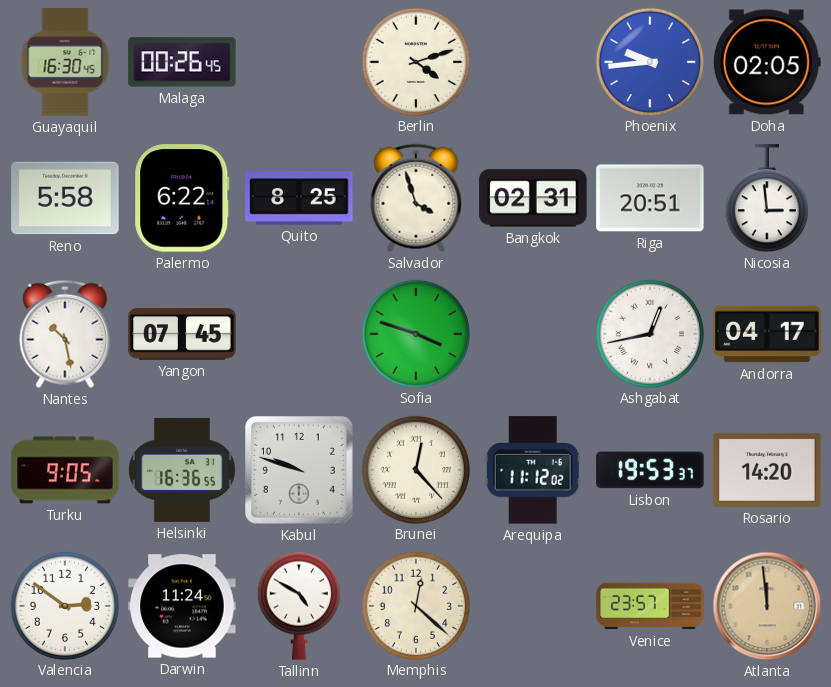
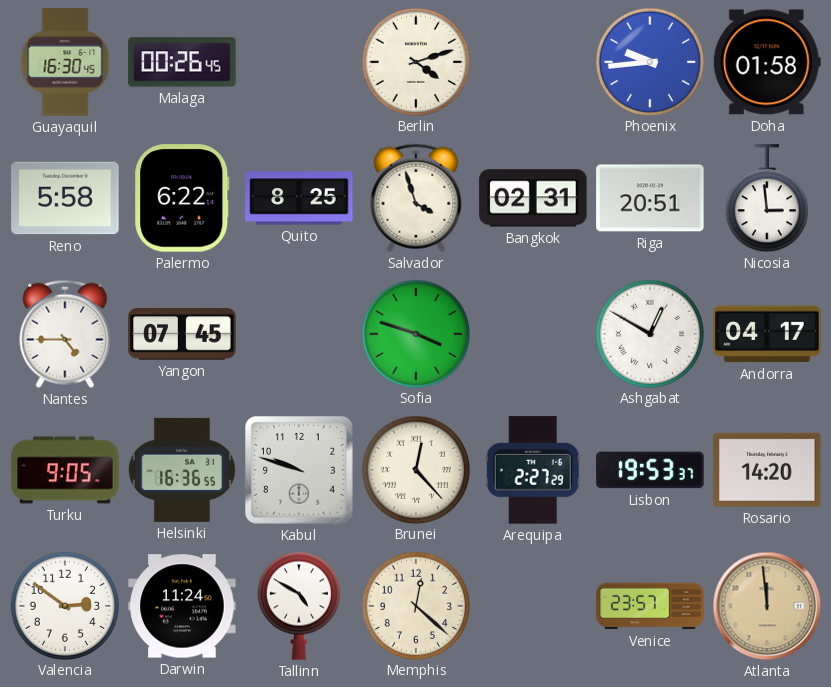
Doha: 02:05 -> 01:58
Nantes: 10:28 -> 4:45
Ashgabat: 12:43 -> 12:50
Arequipa: 11:12 -> 2:27
